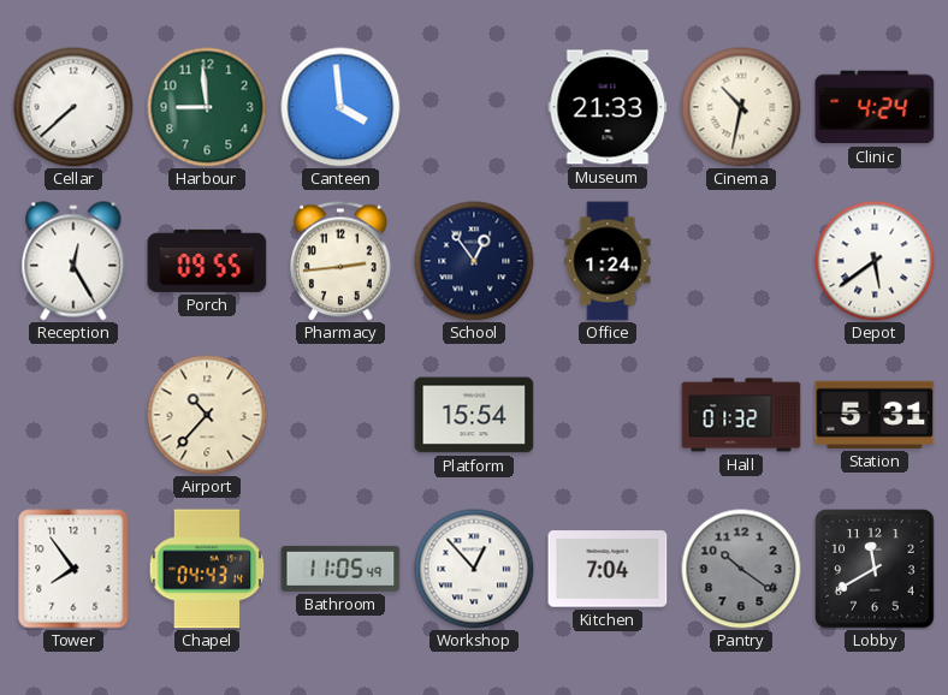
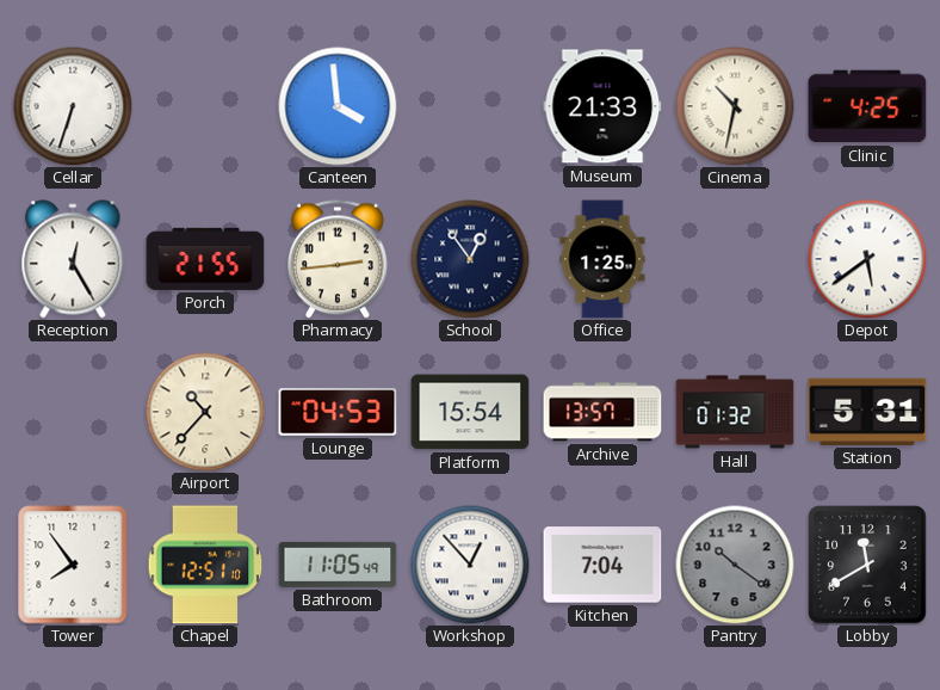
Cellar: 7:38 -> 6:33
Harbour: 8:59 -> none
Clinic: 4:24 -> 4:25
Porch: 09:55 -> 21:55
Office: 1:24 -> 1:25
Lounge: none -> 04:53
Archive: none -> 13:57
Chapel: 04:43 -> 12:51
